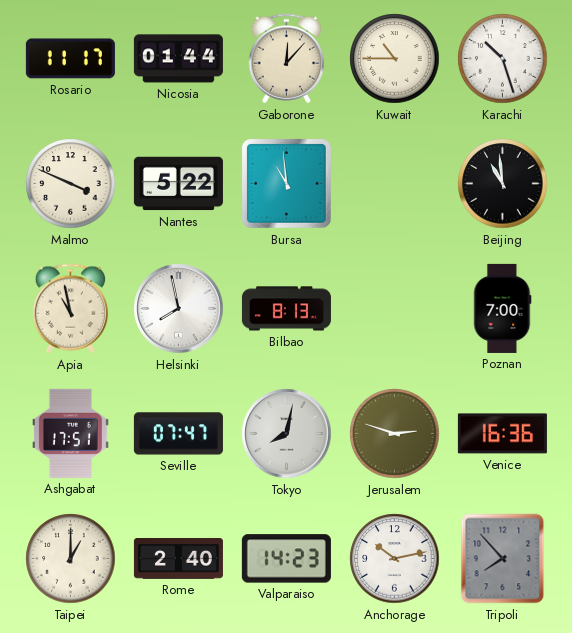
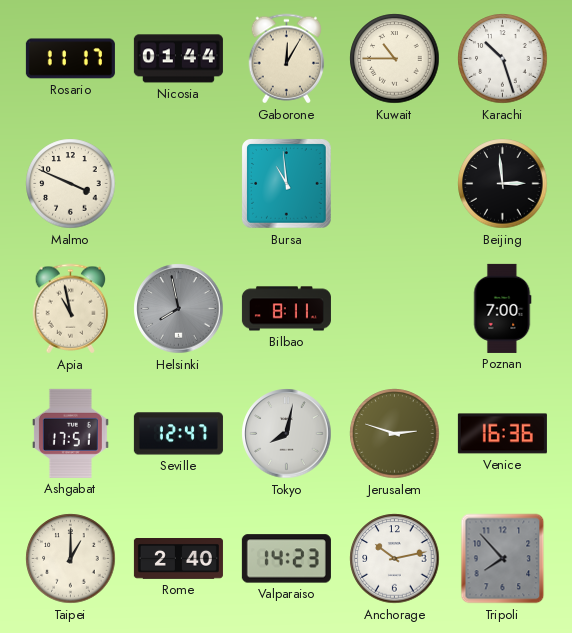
Gaborone: 12:07 -> 12:05
Nantes: 5:22 -> none
Beijing: 10:59 -> 2:59
Helsinki dial: white -> grey
Bilbao: 8:13 -> 8:11
Seville: 07:47 -> 12:47
